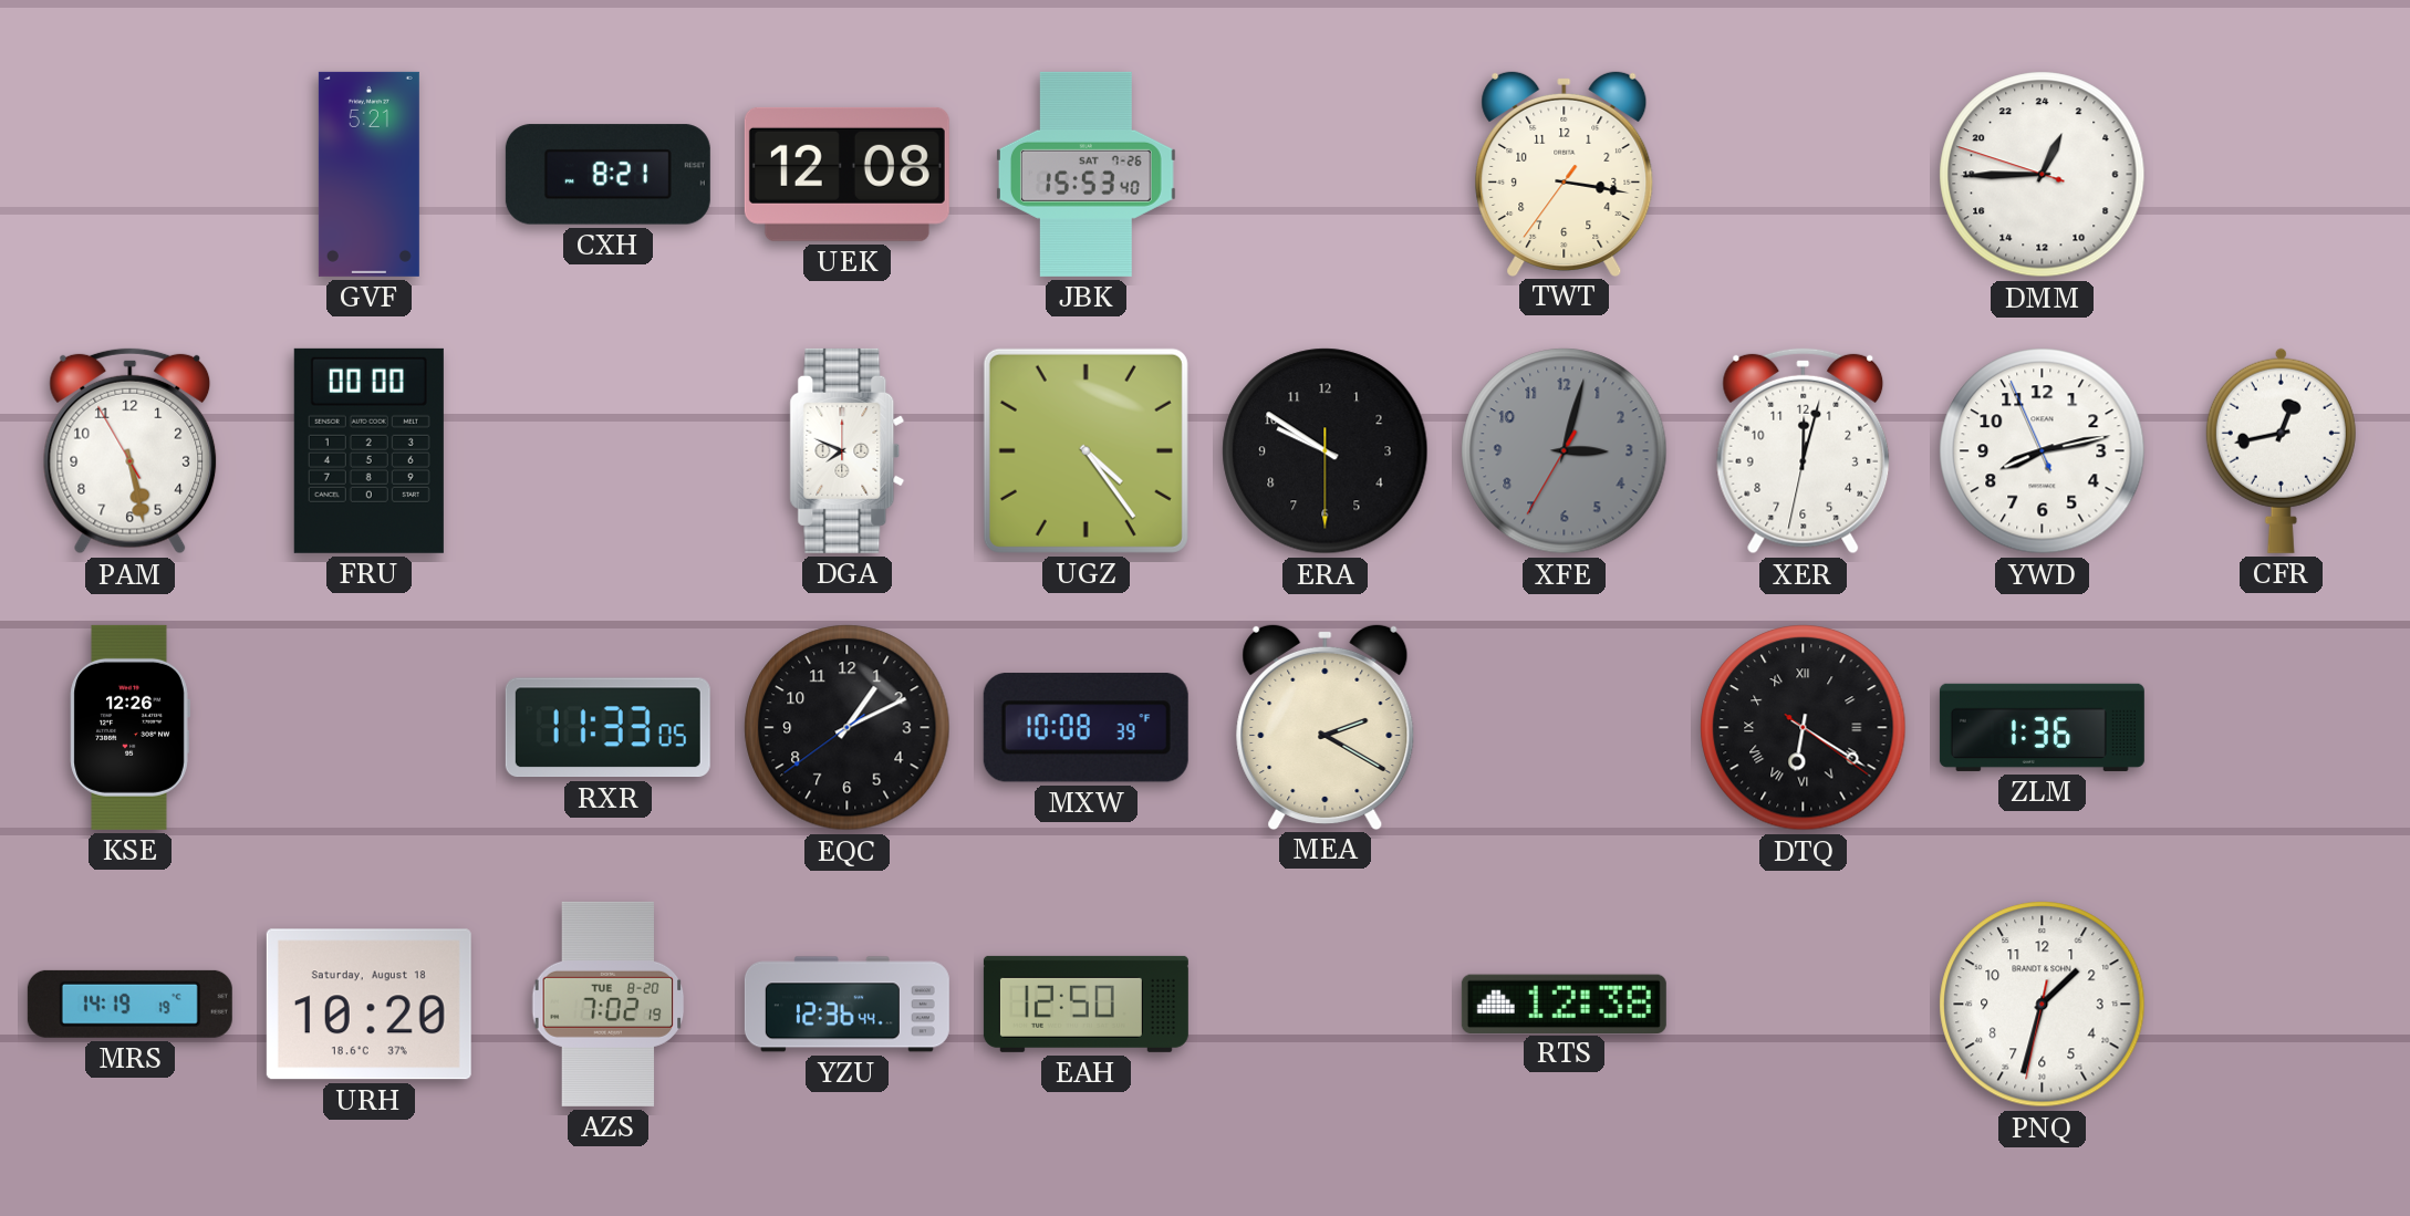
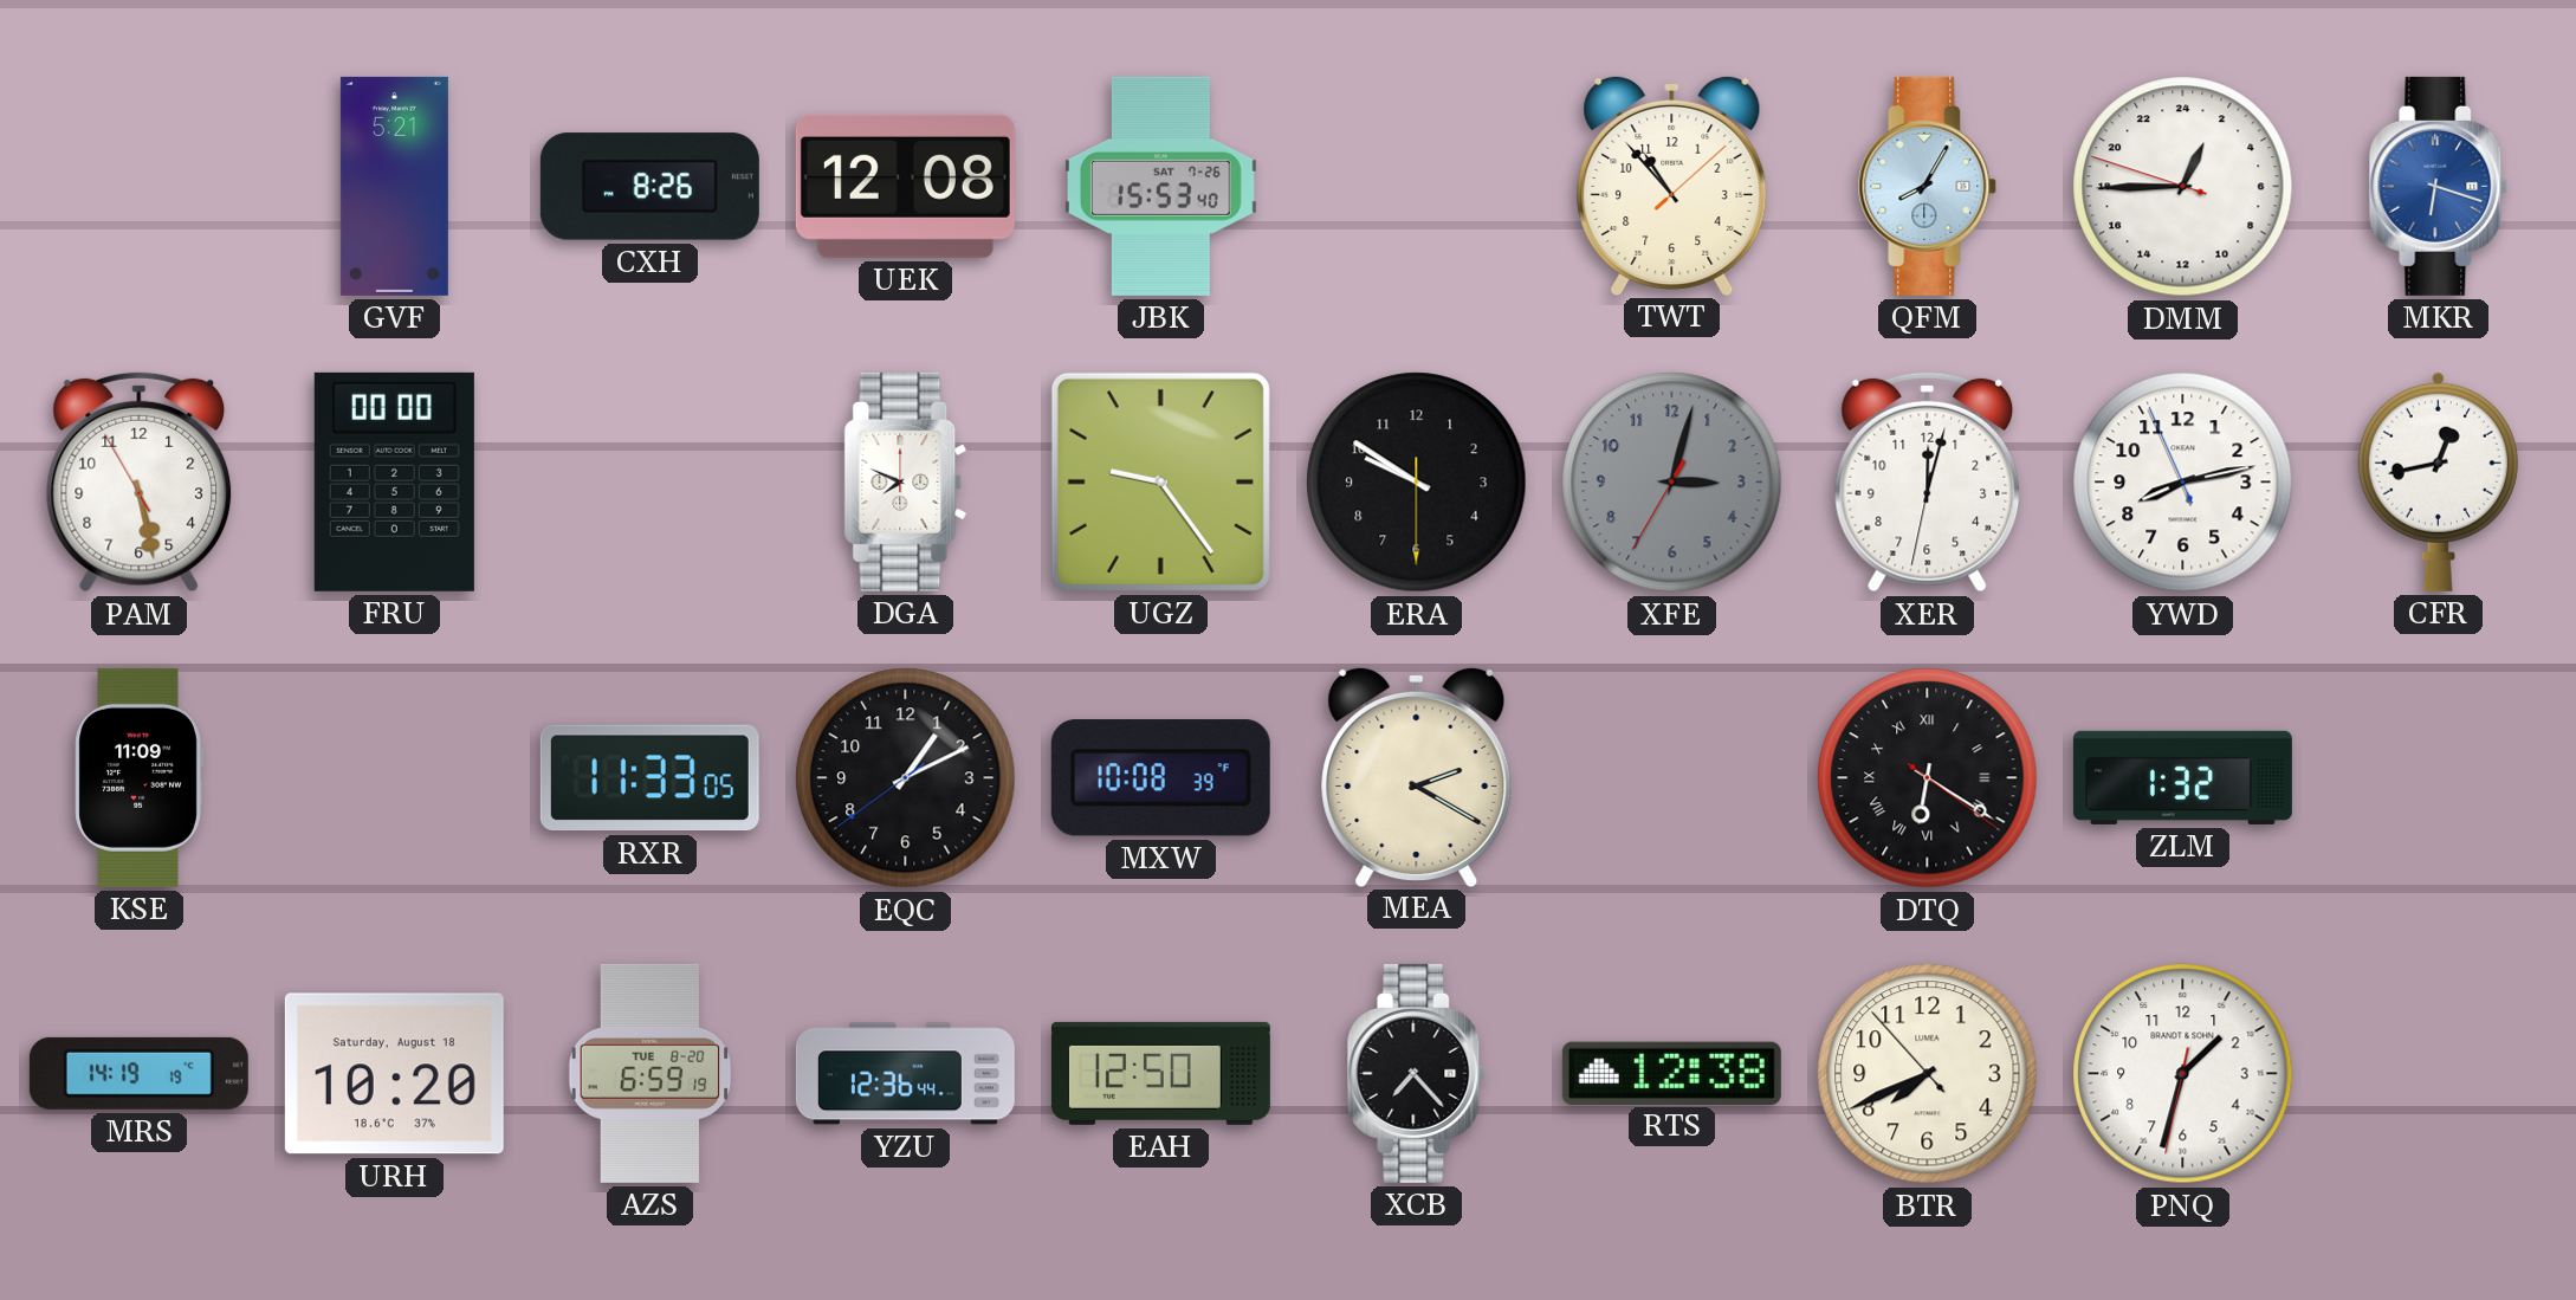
CXH: 8:21 -> 8:26
TWT: 3:16 -> 10:53
QFM: none -> 8:05
MKR: none -> 6:18
UGZ: 4:24 -> 9:24
KSE: 12:26 -> 11:09
ZLM: 1:36 -> 1:32
AZS: 7:02 -> 6:59
XCB: none -> 7:23
BTR: none -> 7:40
